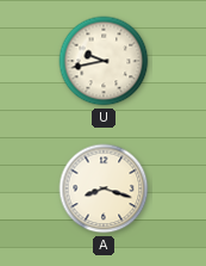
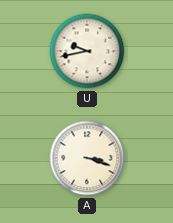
A: 8:18 -> 3:18
